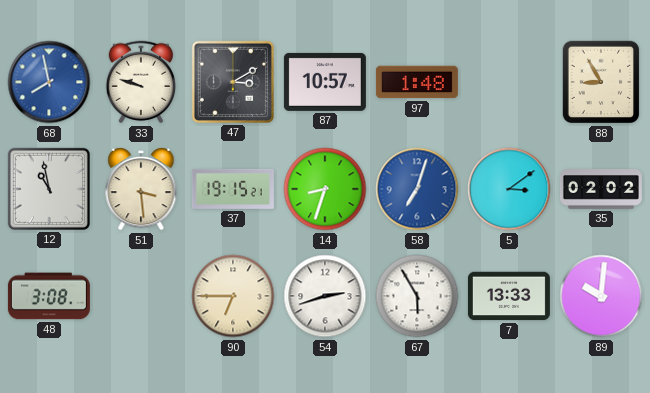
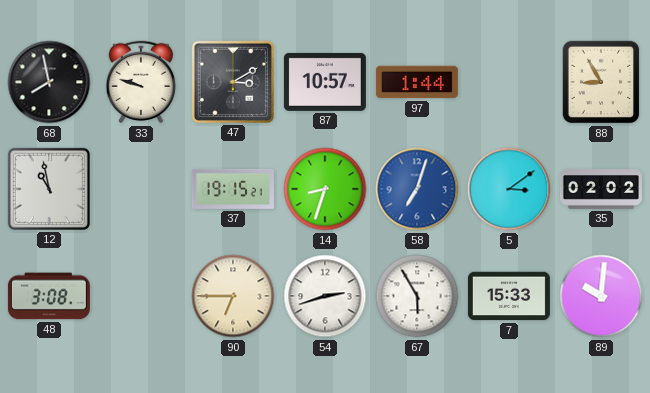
68 dial: blue -> black
97: 1:48 -> 1:44
51: 3:29 -> none
7: 13:33 -> 15:33
